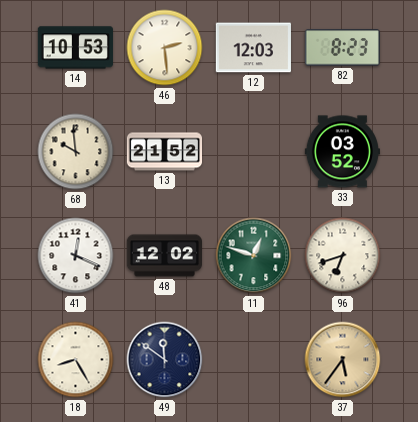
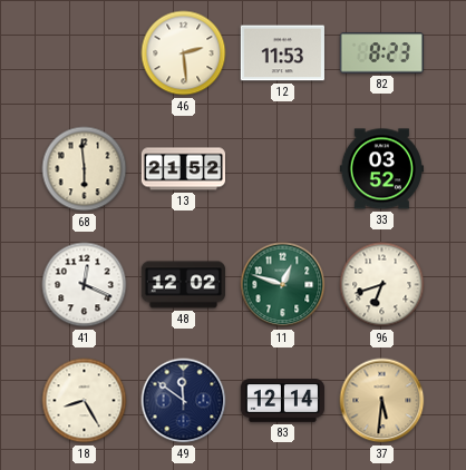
14: 10:53 -> none
12: 12:03 -> 11:53
68: 9:59 -> 5:59
83: none -> 12:14
37: 5:36 -> 5:31
